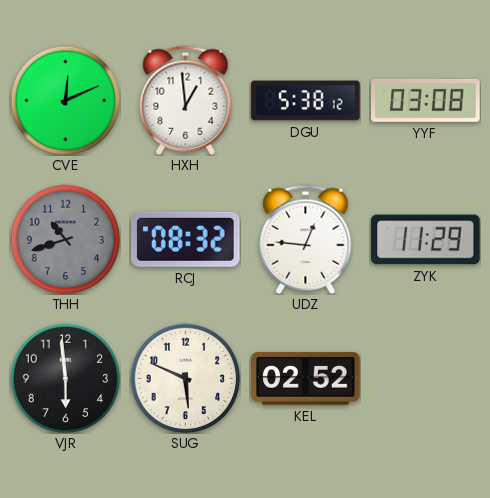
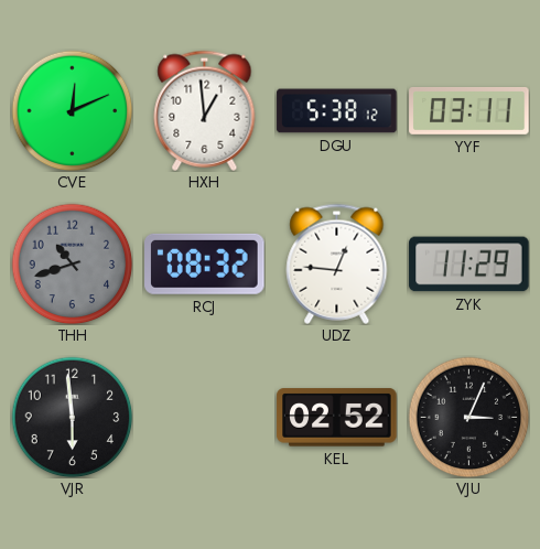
YYF: 03:08 -> 03:11
SUG: 5:49 -> none
VJU: none -> 3:04
